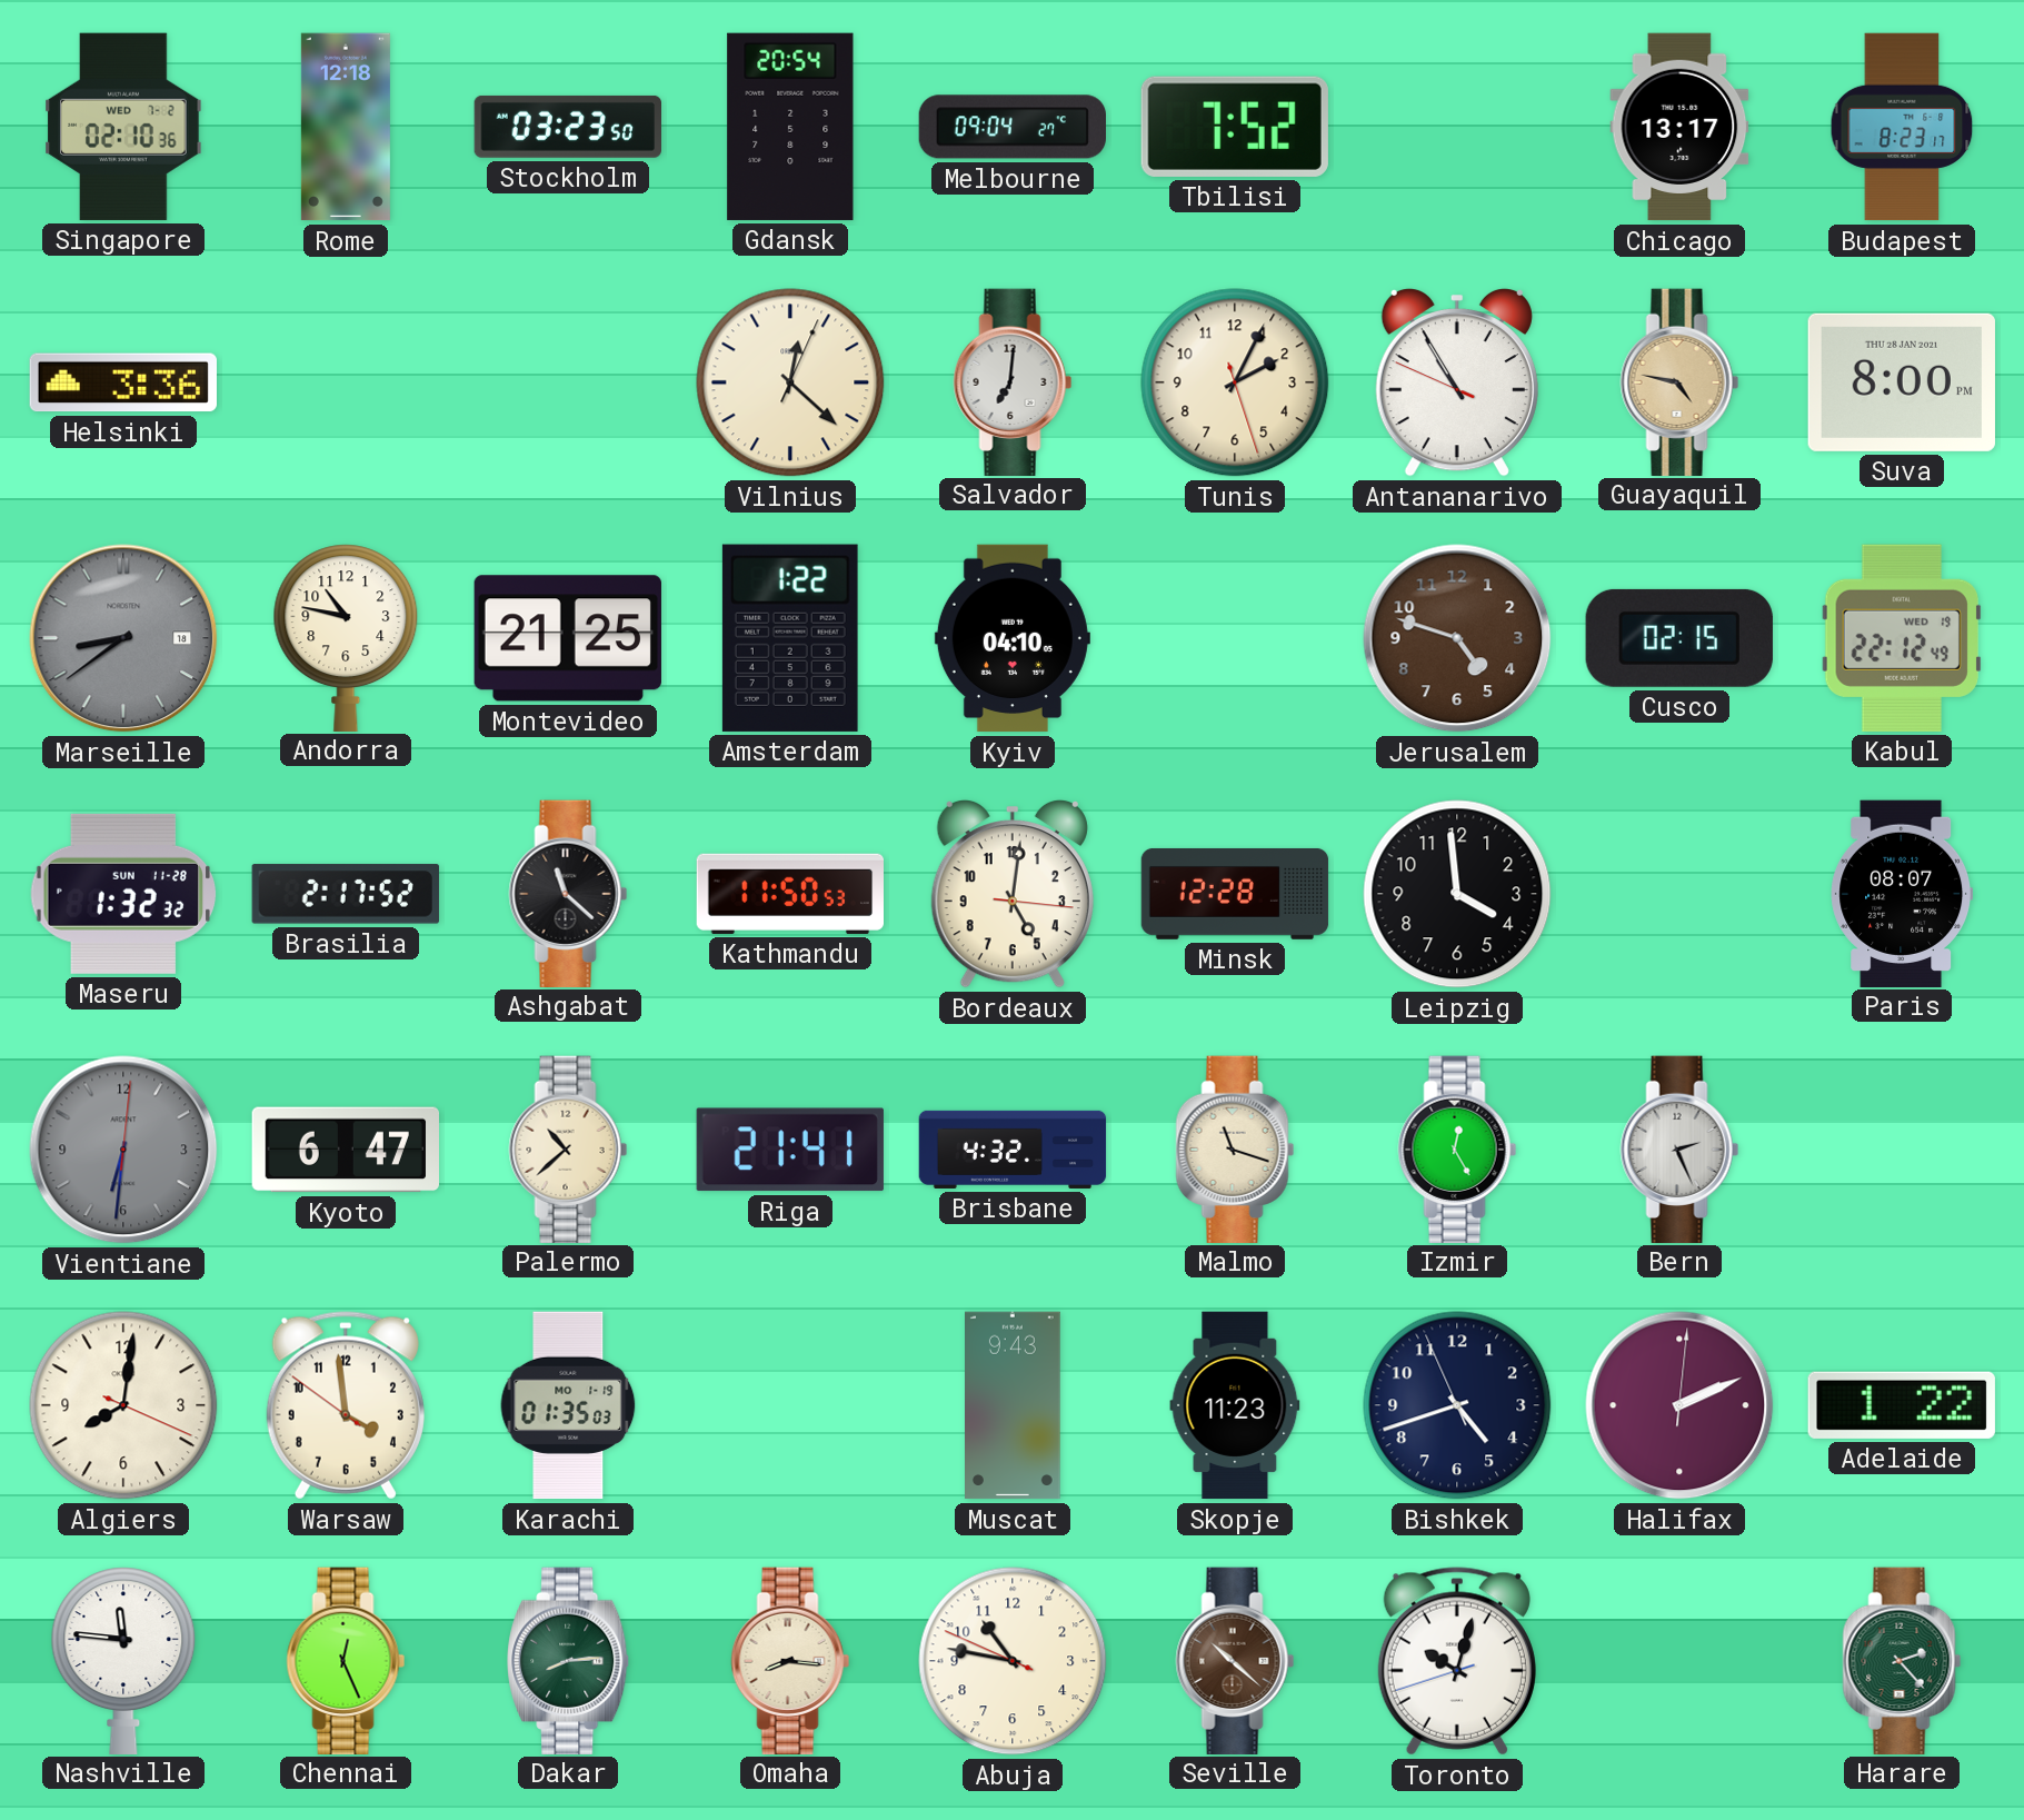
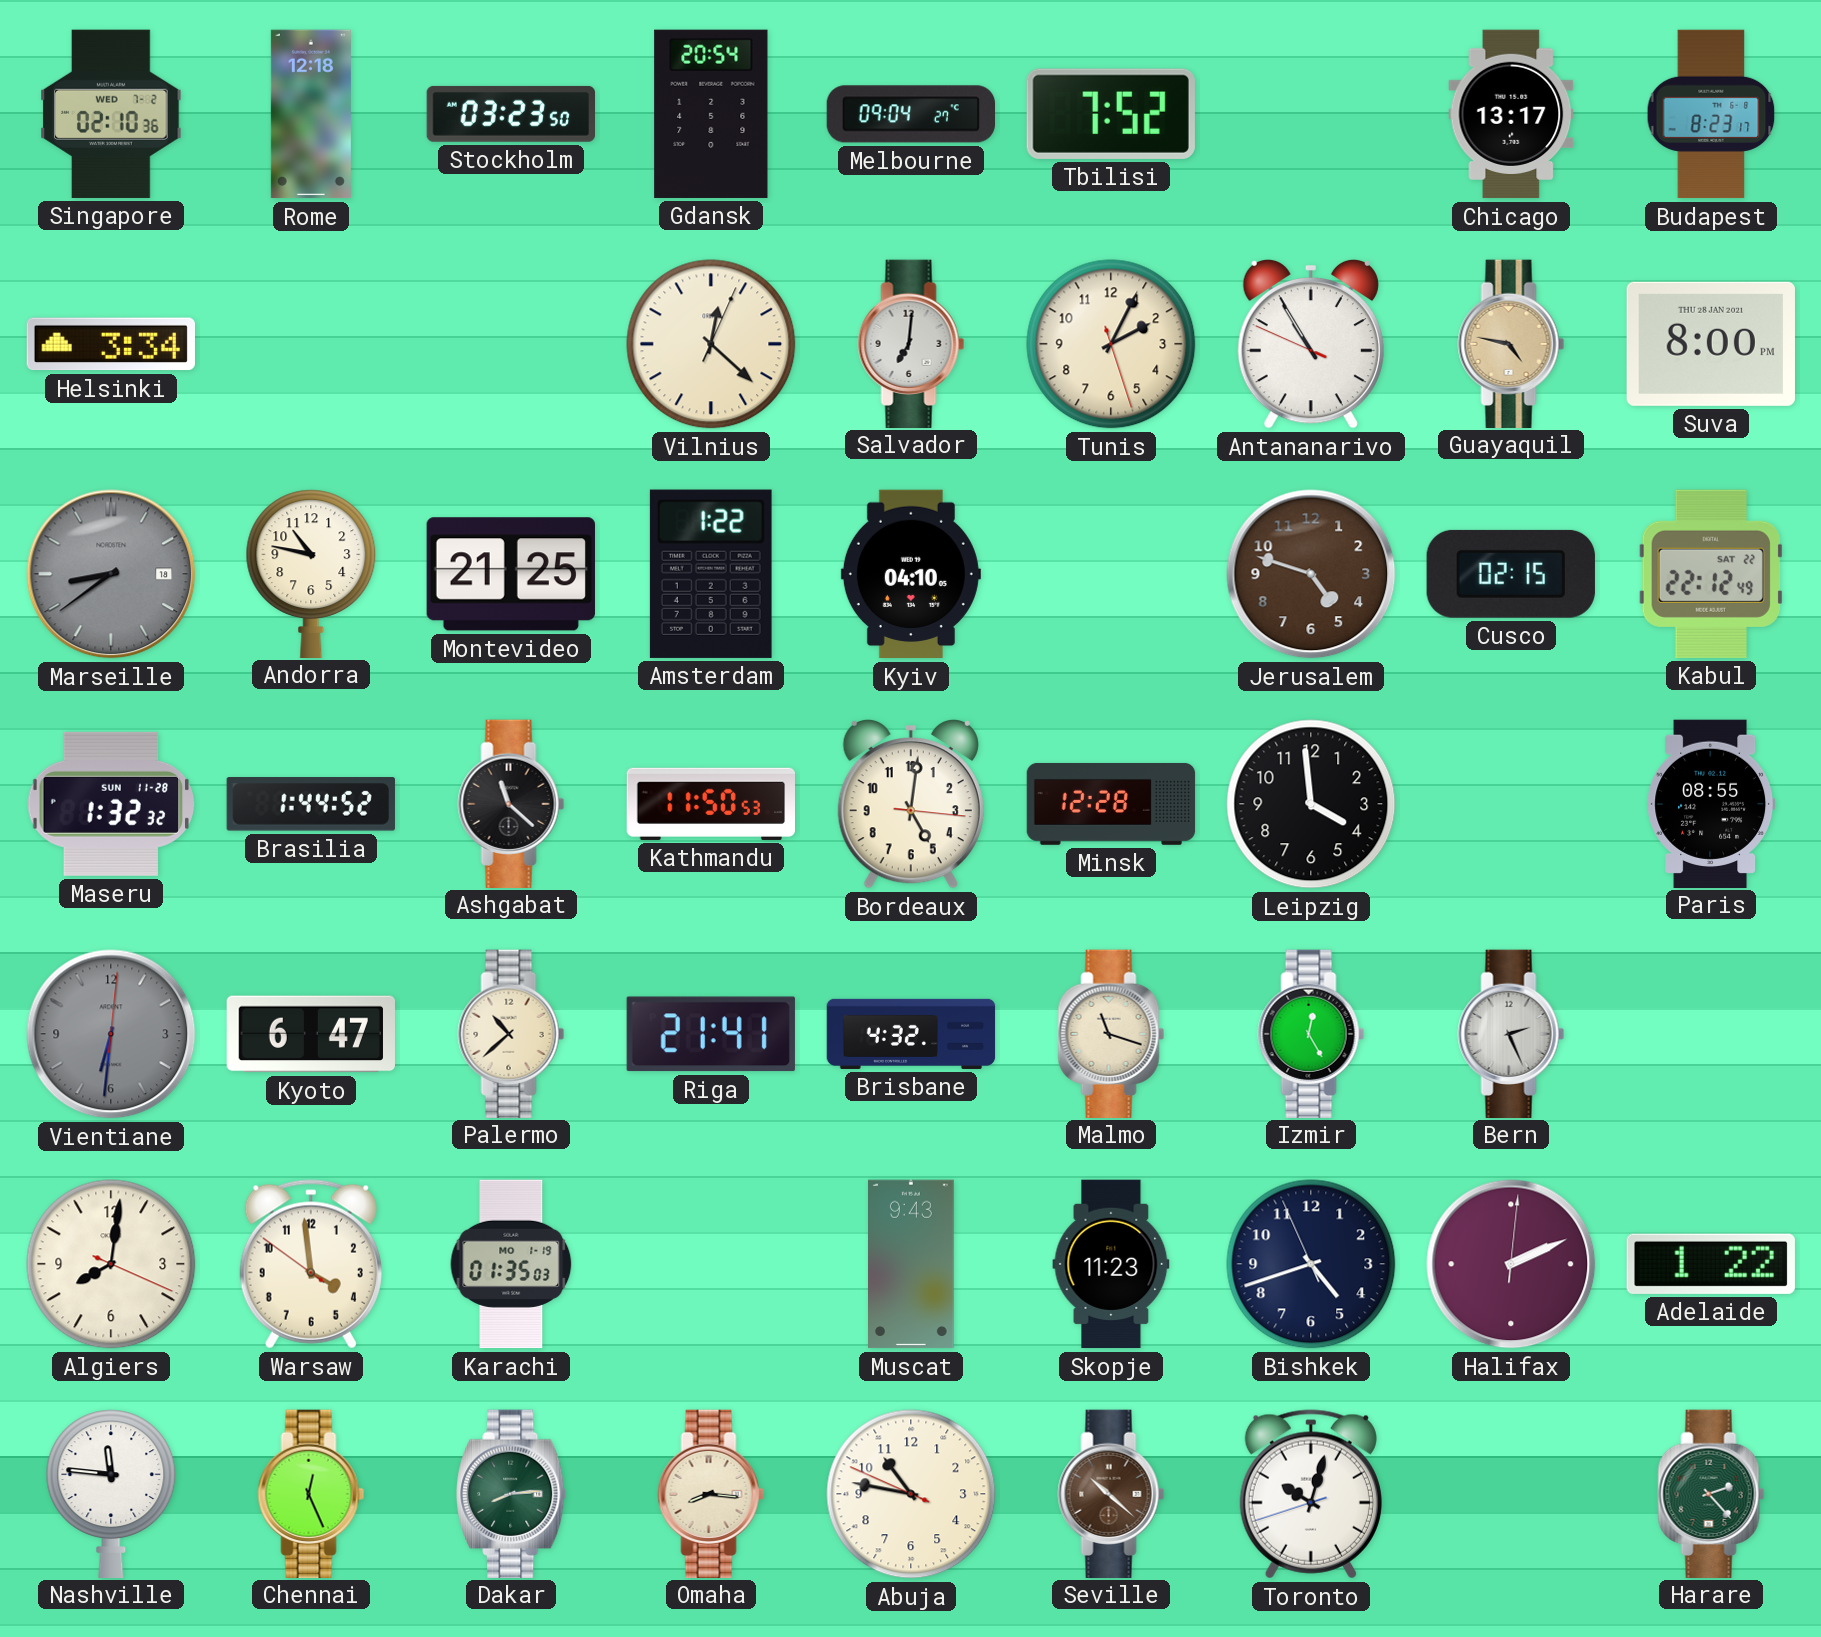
Helsinki: 3:36 -> 3:34
Kabul date: WED 19 -> SAT 22
Brasilia: 2:17 -> 1:44
Paris: 08:07 -> 08:55
